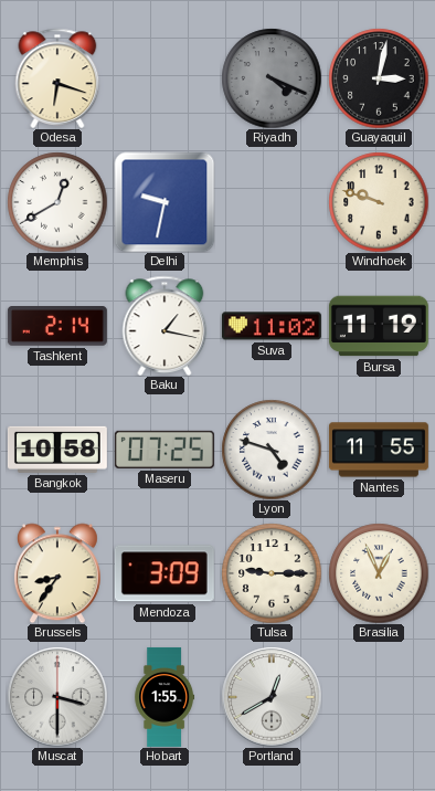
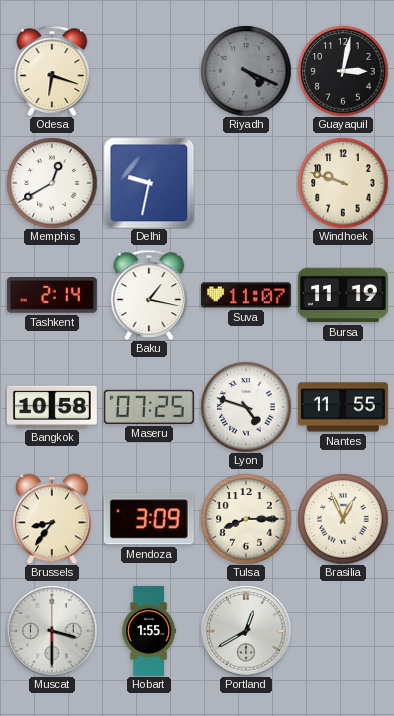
Suva: 11:02 -> 11:07
Tulsa: 9:15 -> 8:15
